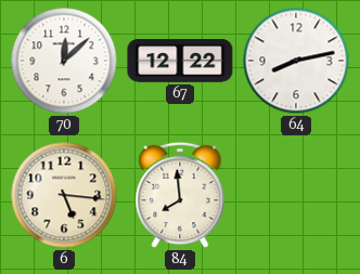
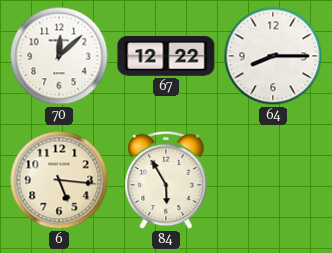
64: 8:13 -> 8:15
84: 7:59 -> 5:55
